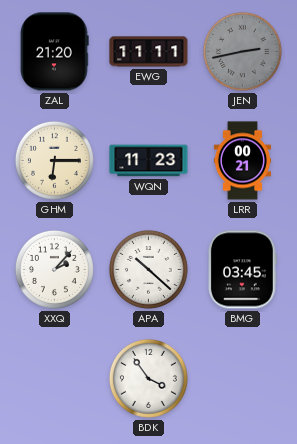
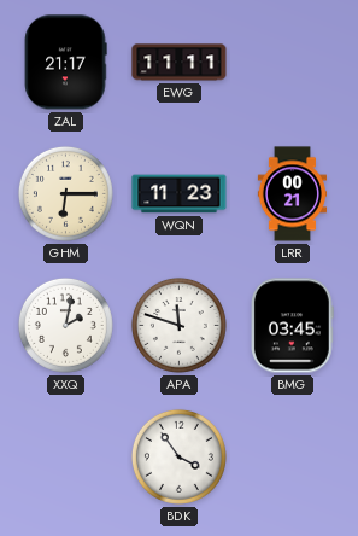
ZAL: 21:20 -> 21:17
JEN: 2:43 -> none
XXQ: 2:07 -> 2:02
APA: 10:22 -> 11:48
